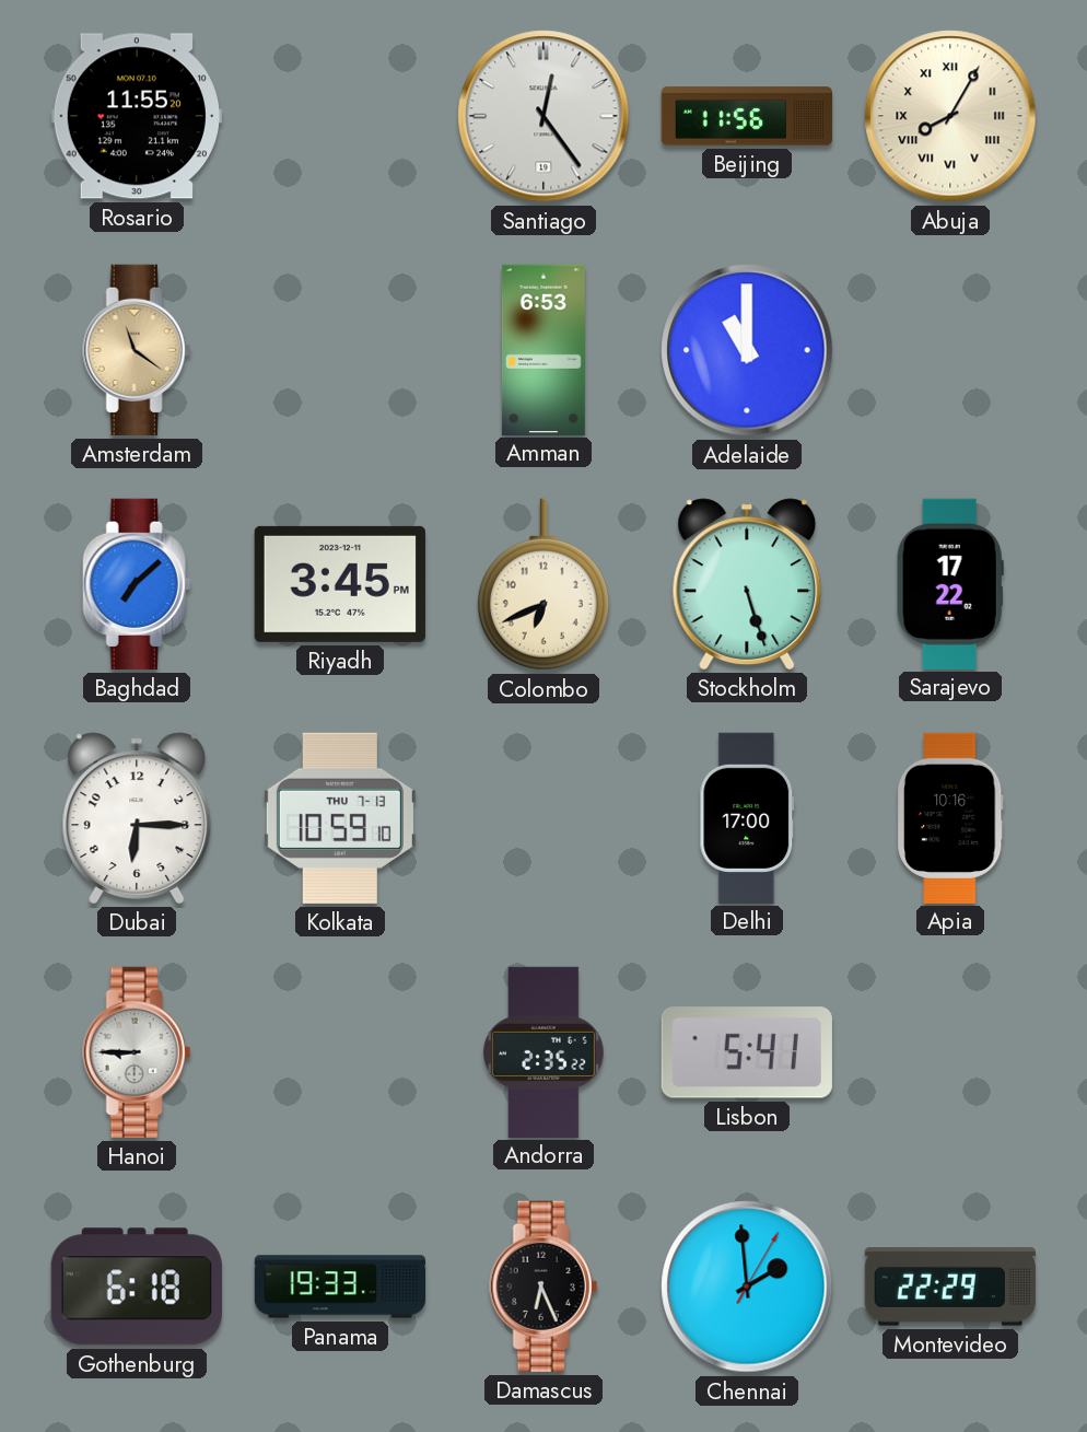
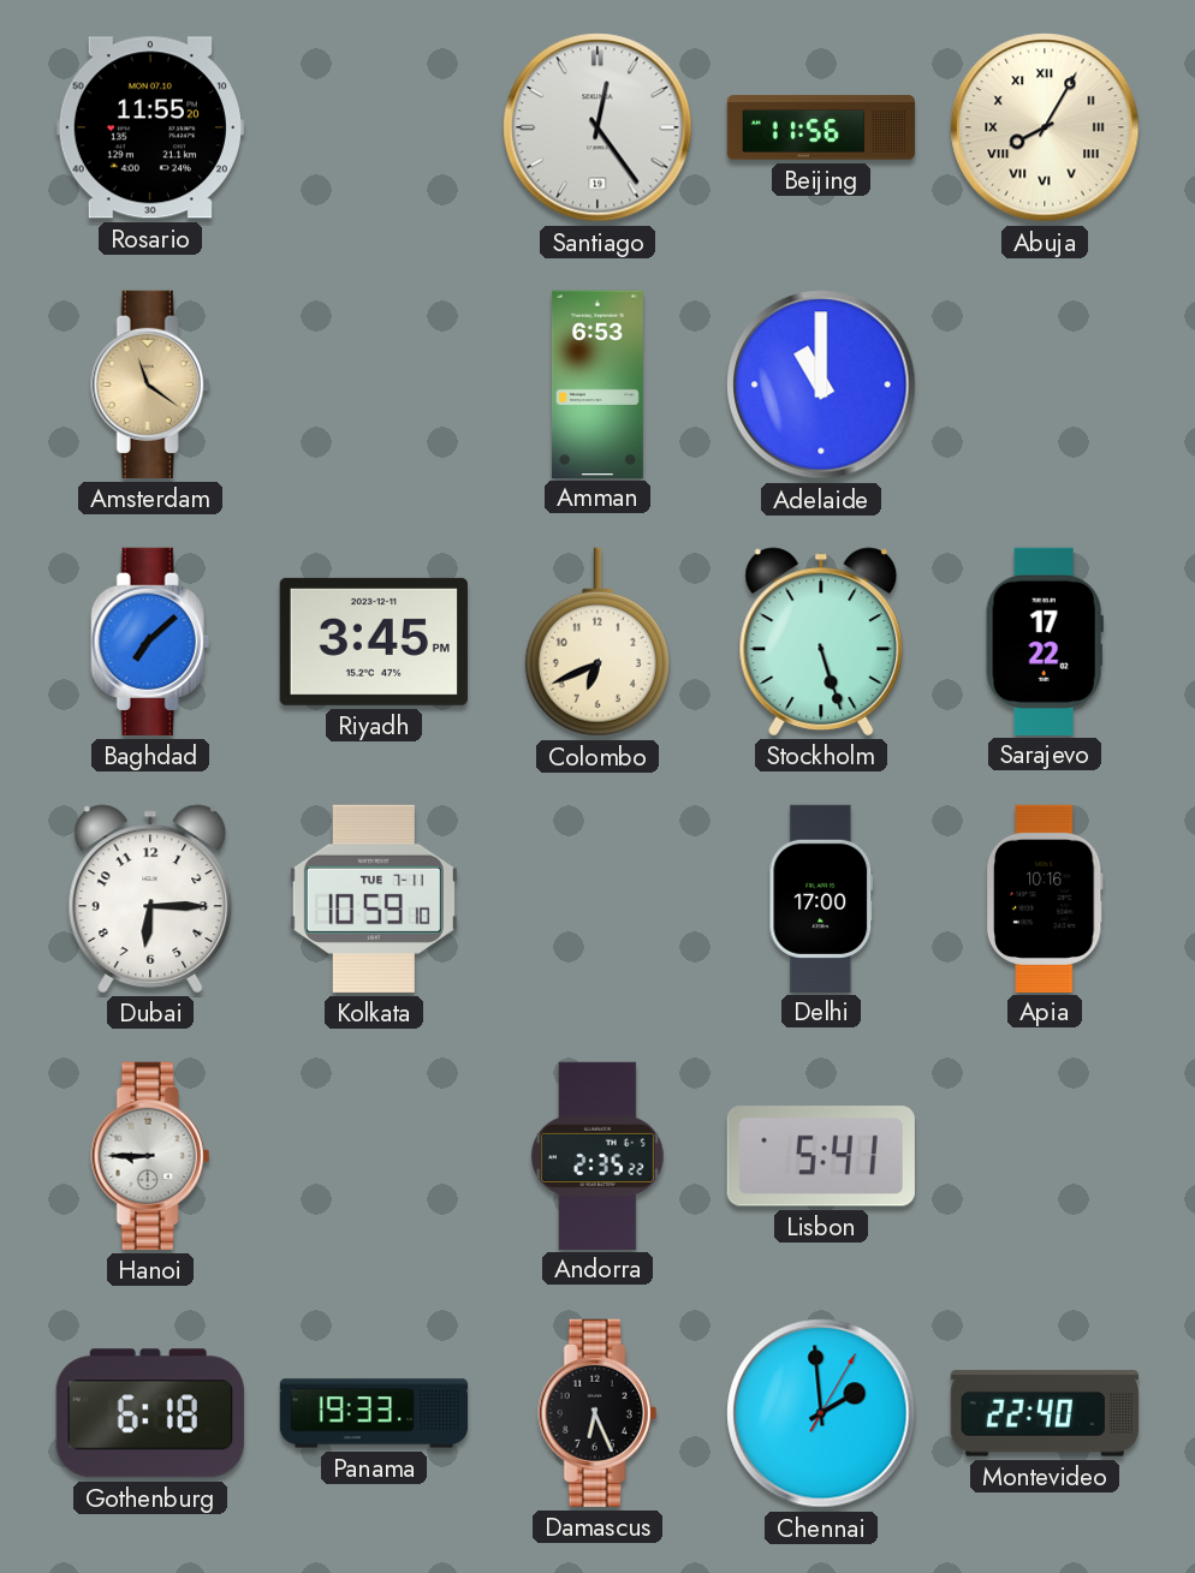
Kolkata date: THU 7-13 -> TUE 7-11
Montevideo: 22:29 -> 22:40
